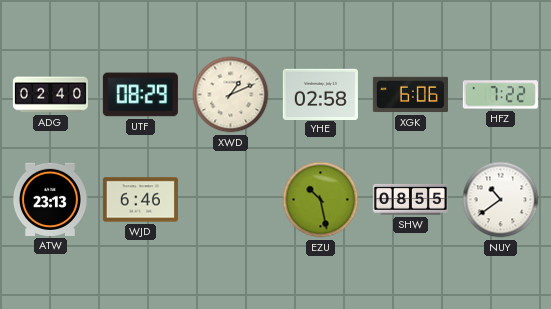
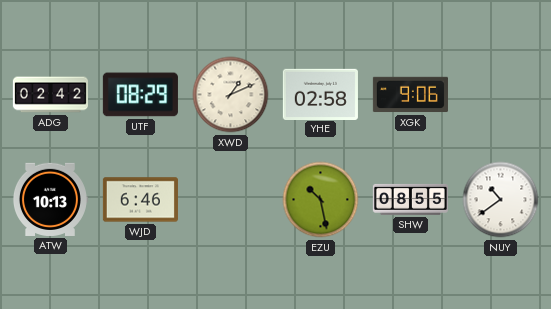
ADG: 02:40 -> 02:42
XGK: 6:06 -> 9:06
HFZ: 7:22 -> none
ATW: 23:13 -> 10:13
